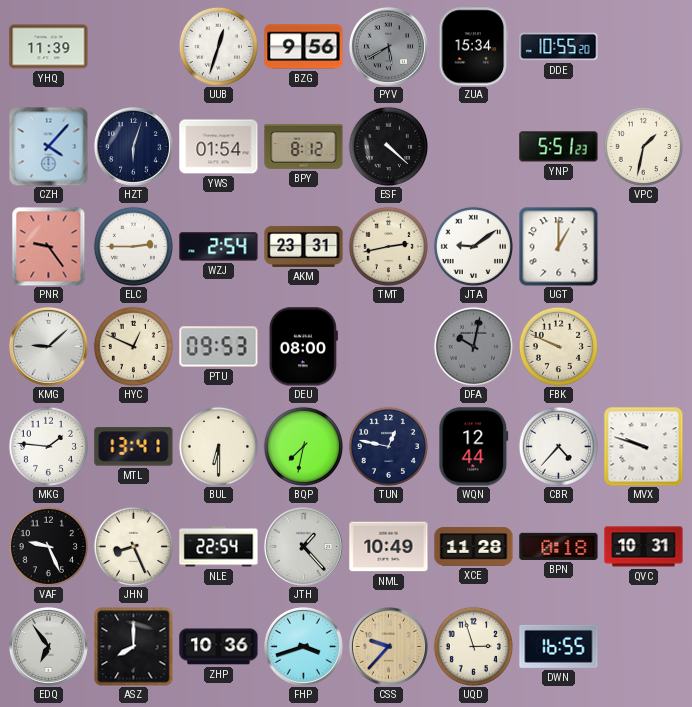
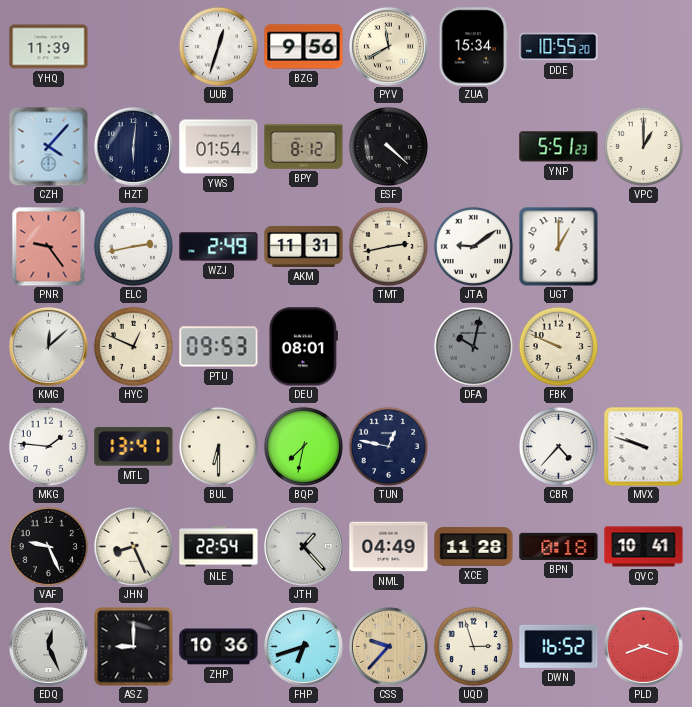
PYV: 5:40 -> 11:40
PYV dial: grey -> cream
HZT: 6:03 -> 6:01
VPC: 1:32 -> 1:00
ELC: 2:45 -> 2:43
WZJ: 2:54 -> 2:49
AKM: 23:31 -> 11:31
KMG: 9:08 -> 12:08
DEU: 08:00 -> 08:01
WQN: 12:44 -> none
NML: 10:49 -> 04:49
QVC: 10:31 -> 10:41
EDQ: 6:54 -> 12:26
ASZ: 8:00 -> 9:00
FHP: 3:42 -> 6:42
DWN: 16:55 -> 16:52
PLD: none -> 8:18
